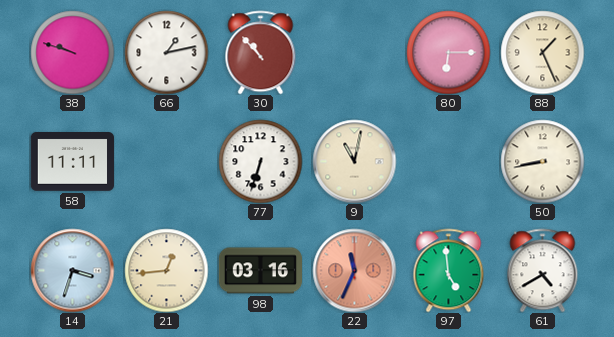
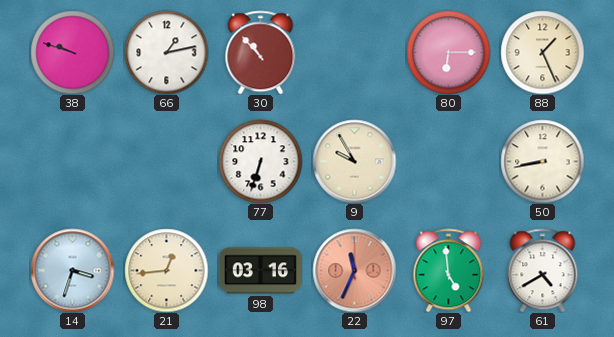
58: 11:11 -> none
9: 11:02 -> 9:55
